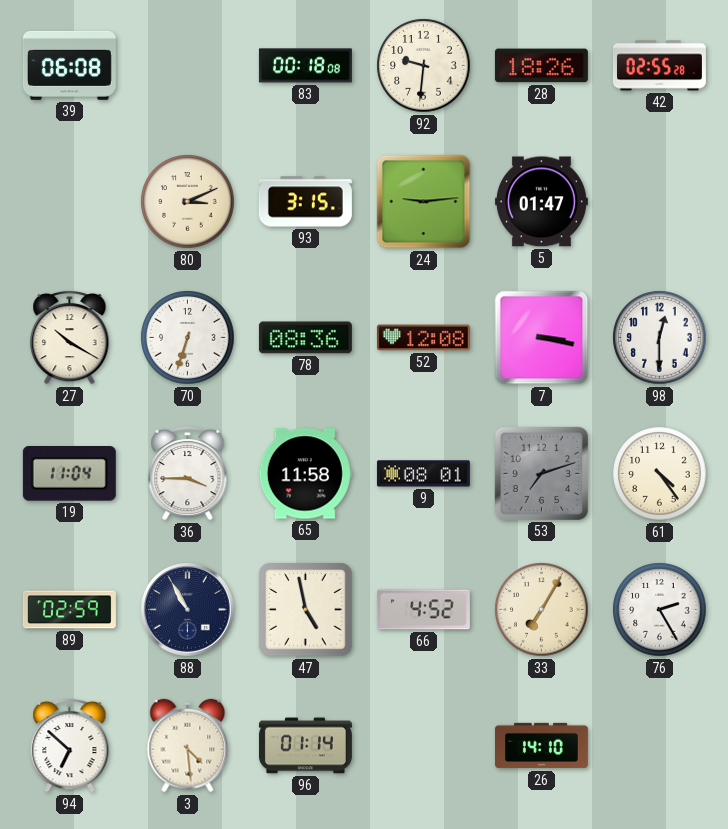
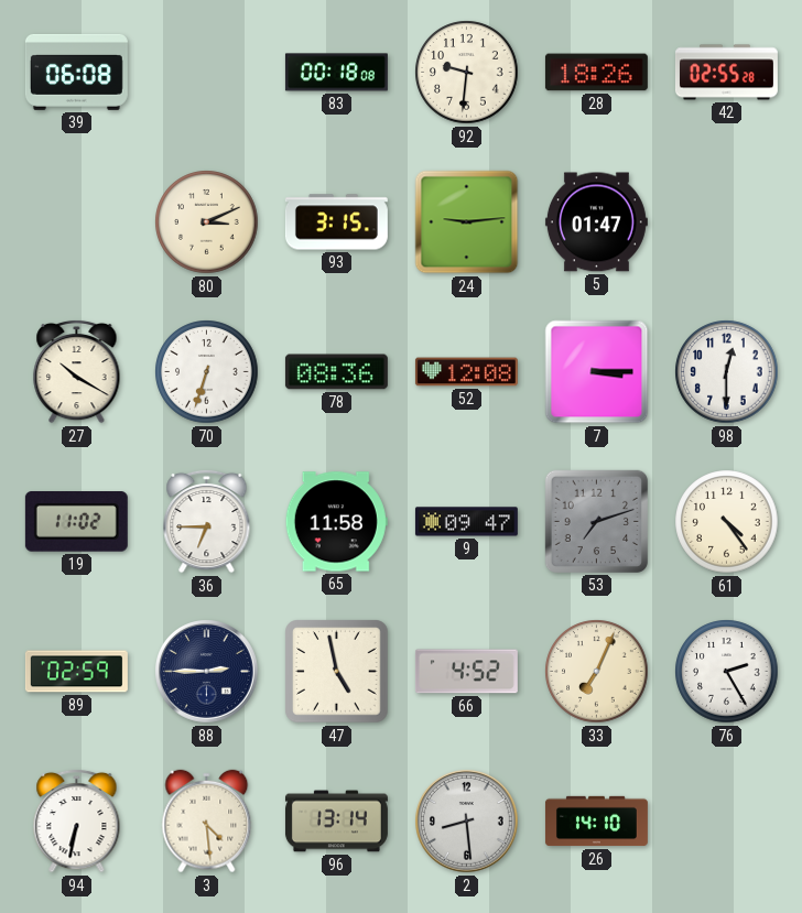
7: 3:17 -> 3:15
19: 11:04 -> 11:02
36: 3:45 -> 6:45
9: 08:01 -> 09:47
88: 10:55 -> 2:45
33: 7:05 -> 7:04
94: 6:52 -> 6:32
96: 01:14 -> 13:14
2: none -> 8:29
